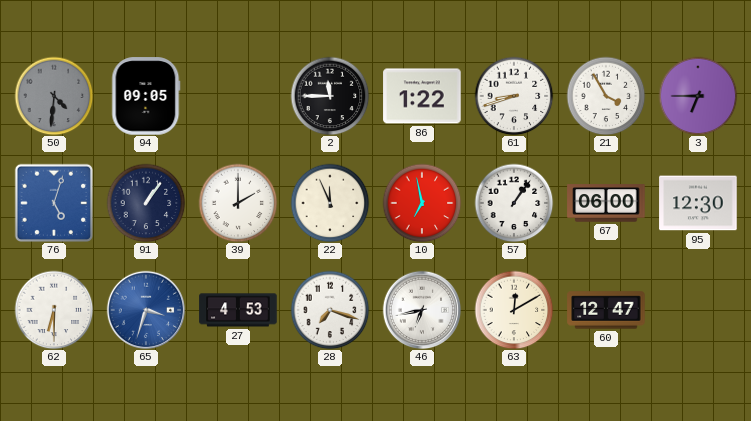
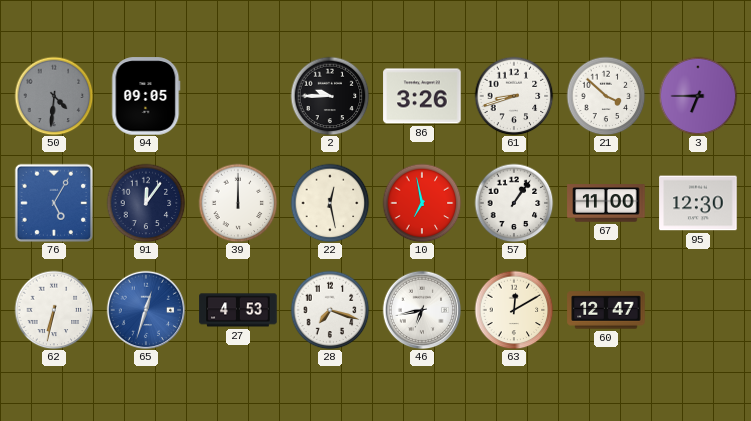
2: 11:45 -> 9:45
86: 1:22 -> 3:26
21: 3:55 -> 3:52
76: 5:03 -> 5:05
91: 1:06 -> 12:06
39: 2:00 -> 12:00
22: 11:56 -> 12:28
67: 06:00 -> 11:00
62: 6:30 -> 6:32
65: 3:33 -> 12:33
